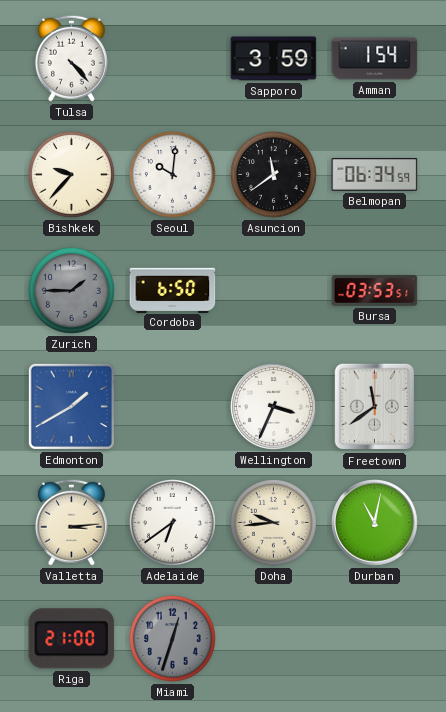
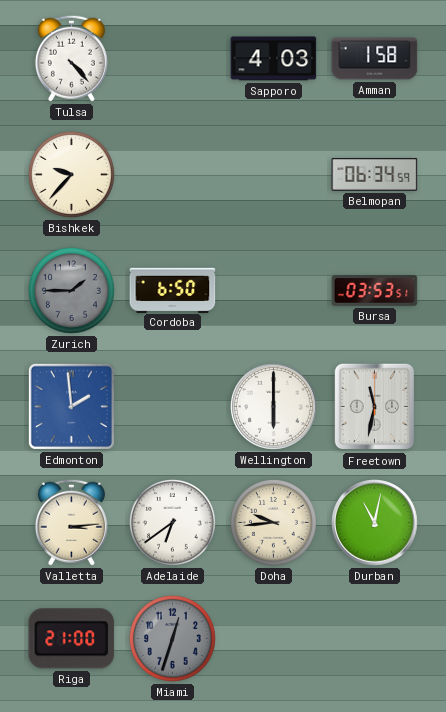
Sapporo: 3:59 -> 4:03
Amman: 1:54 -> 1:58
Seoul: 10:01 -> none
Asuncion: 11:39 -> none
Edmonton: 1:40 -> 1:59
Wellington: 3:34 -> 6:00
Freetown: 11:39 -> 11:32
